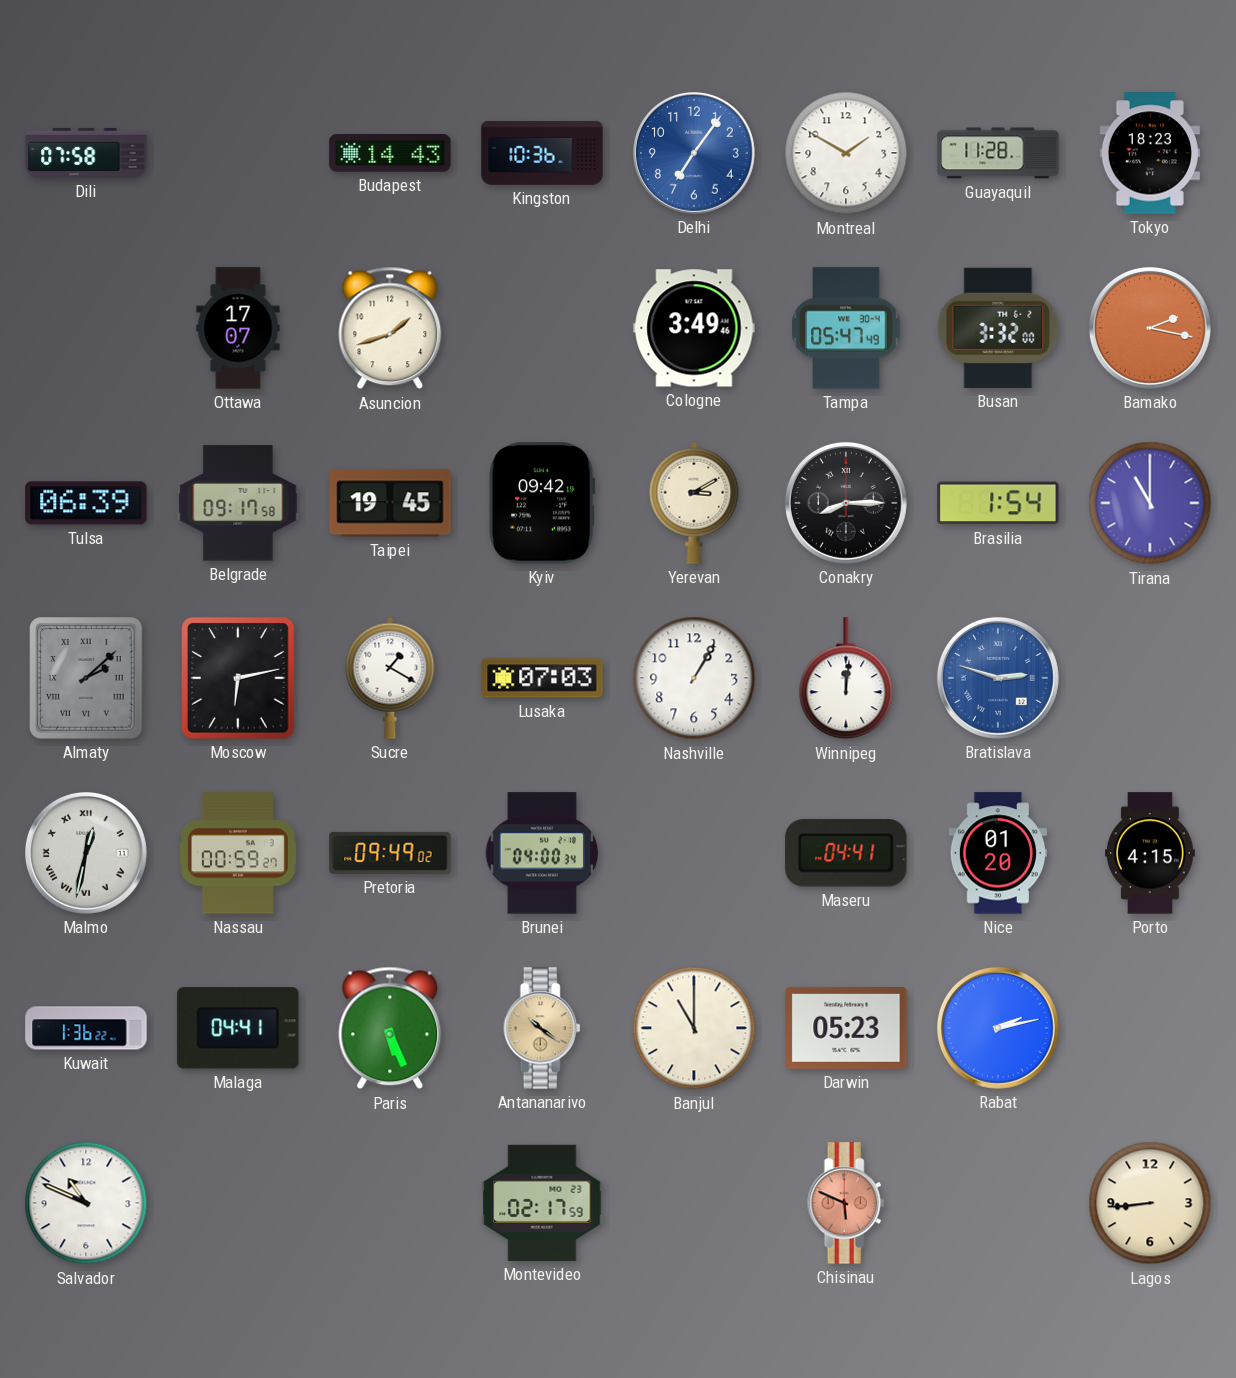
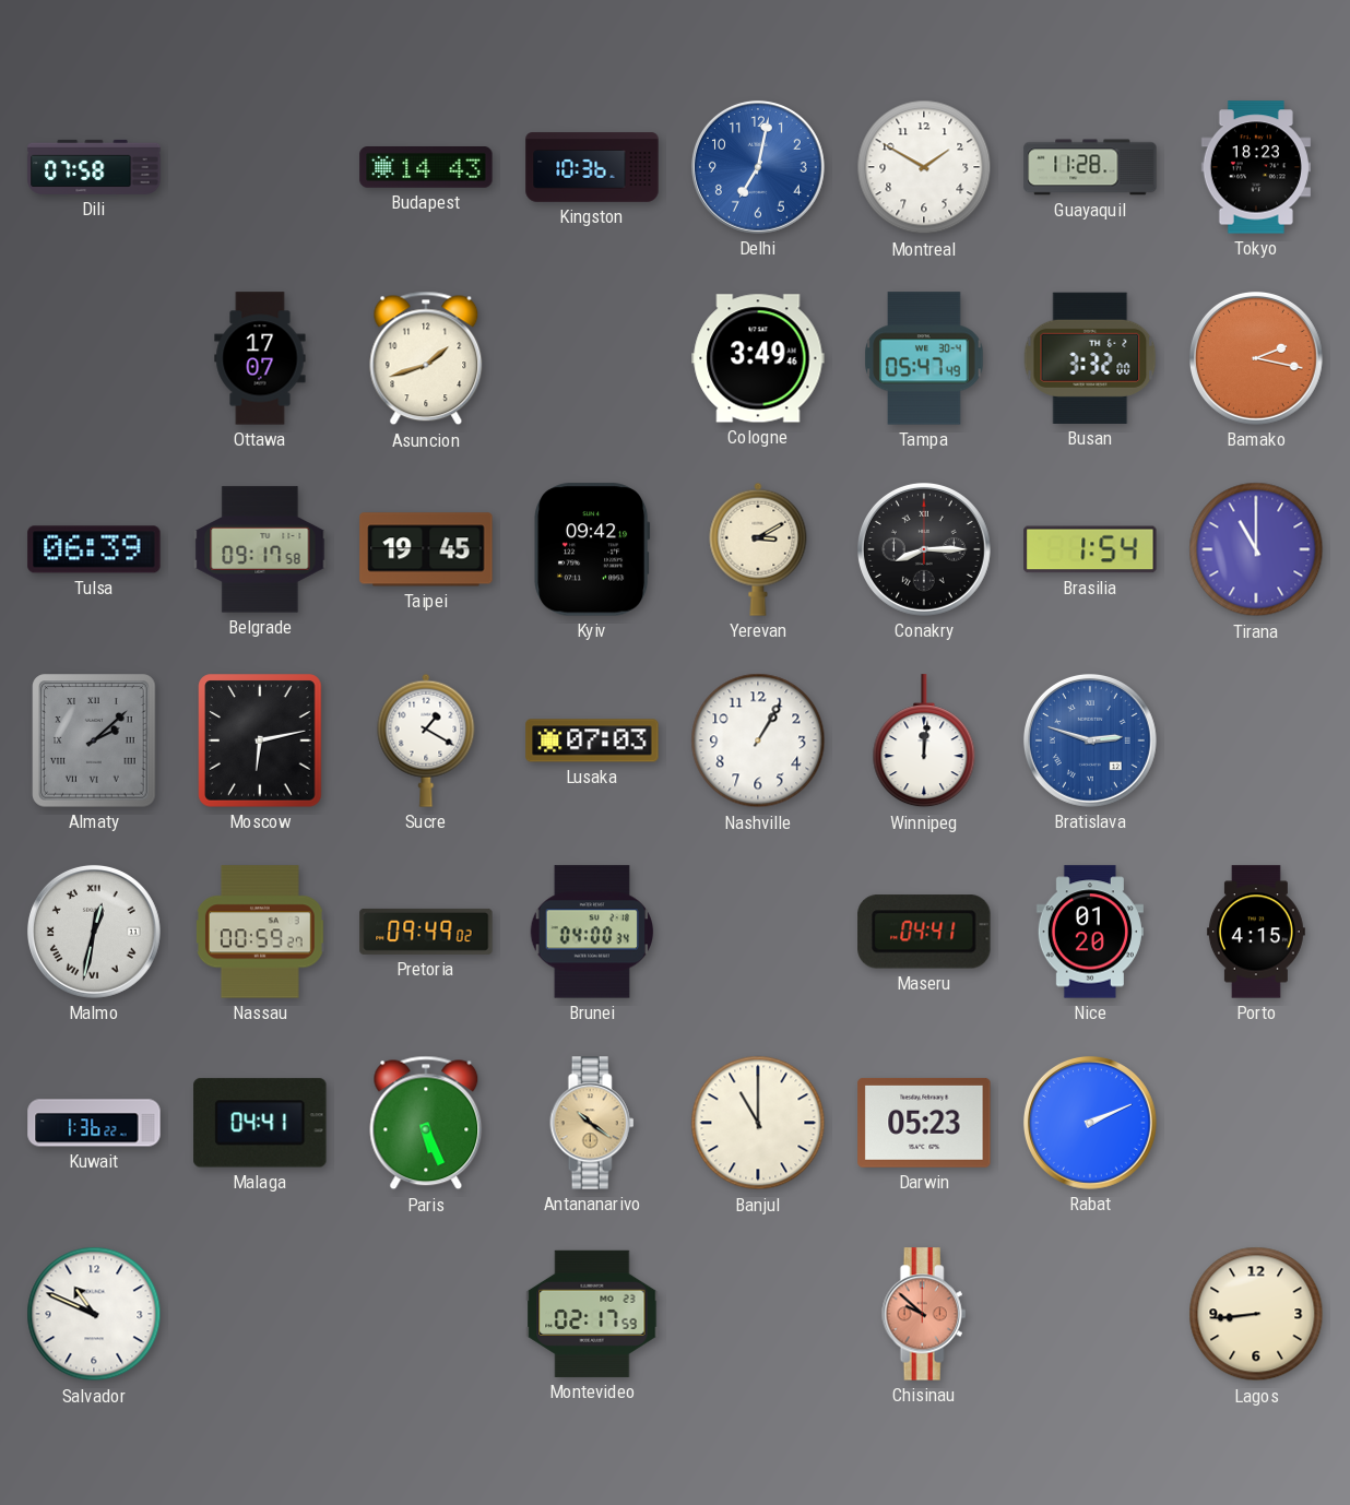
Delhi: 7:06 -> 7:02
Rabat: 2:13 -> 2:11
Chisinau: 5:49 -> 9:52
